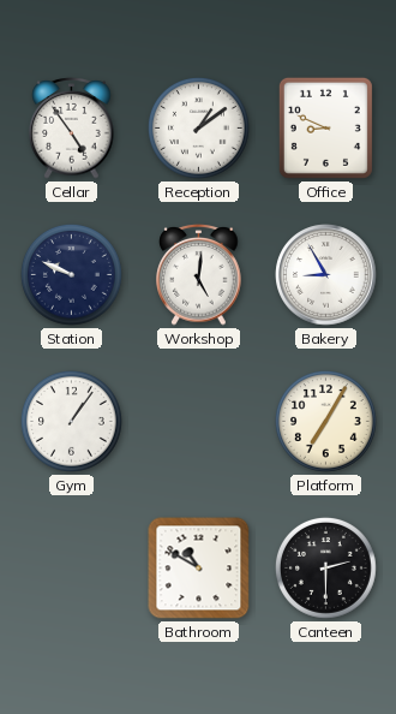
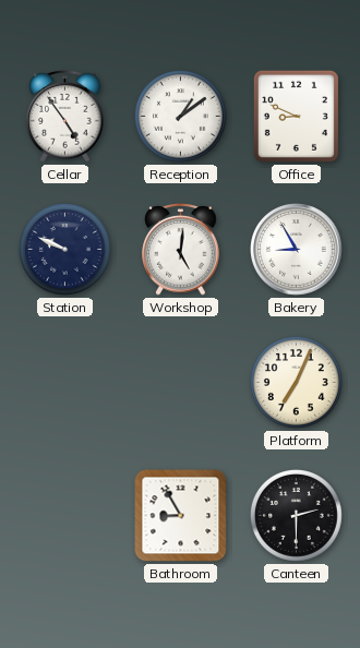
Gym: 1:06 -> none
Platform: 7:05 -> 7:04
Bathroom: 10:50 -> 8:55
